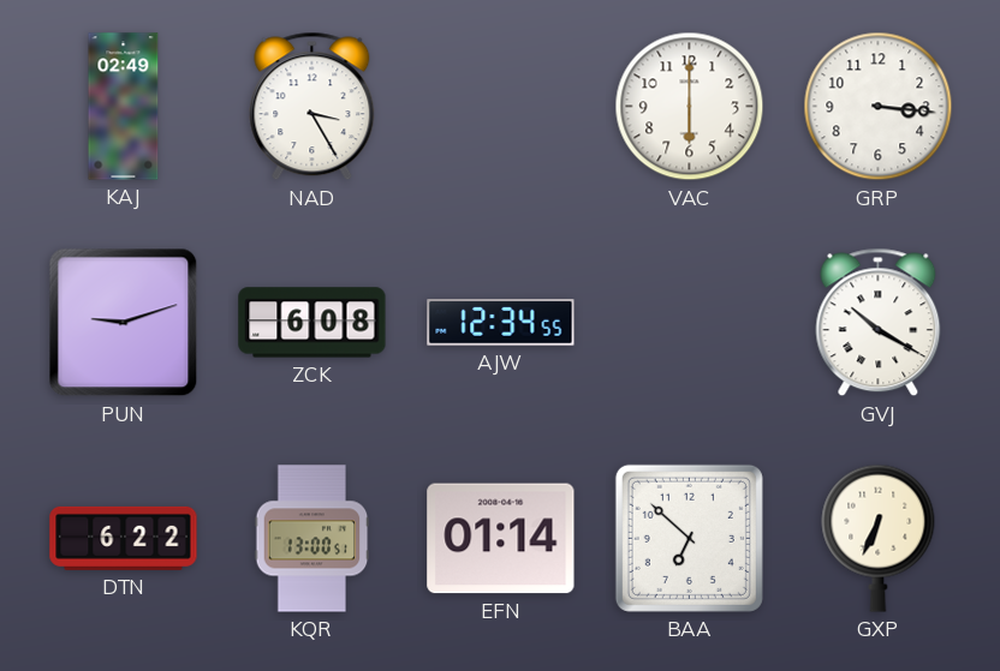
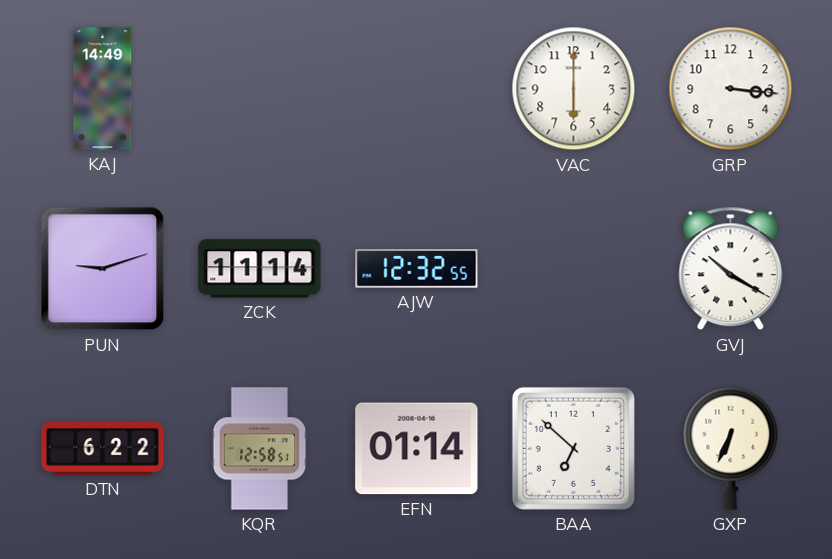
KAJ: 02:49 -> 14:49
NAD: 3:25 -> none
ZCK: 6:08 -> 11:14
AJW: 12:34 -> 12:32
KQR: 13:00 -> 12:58
